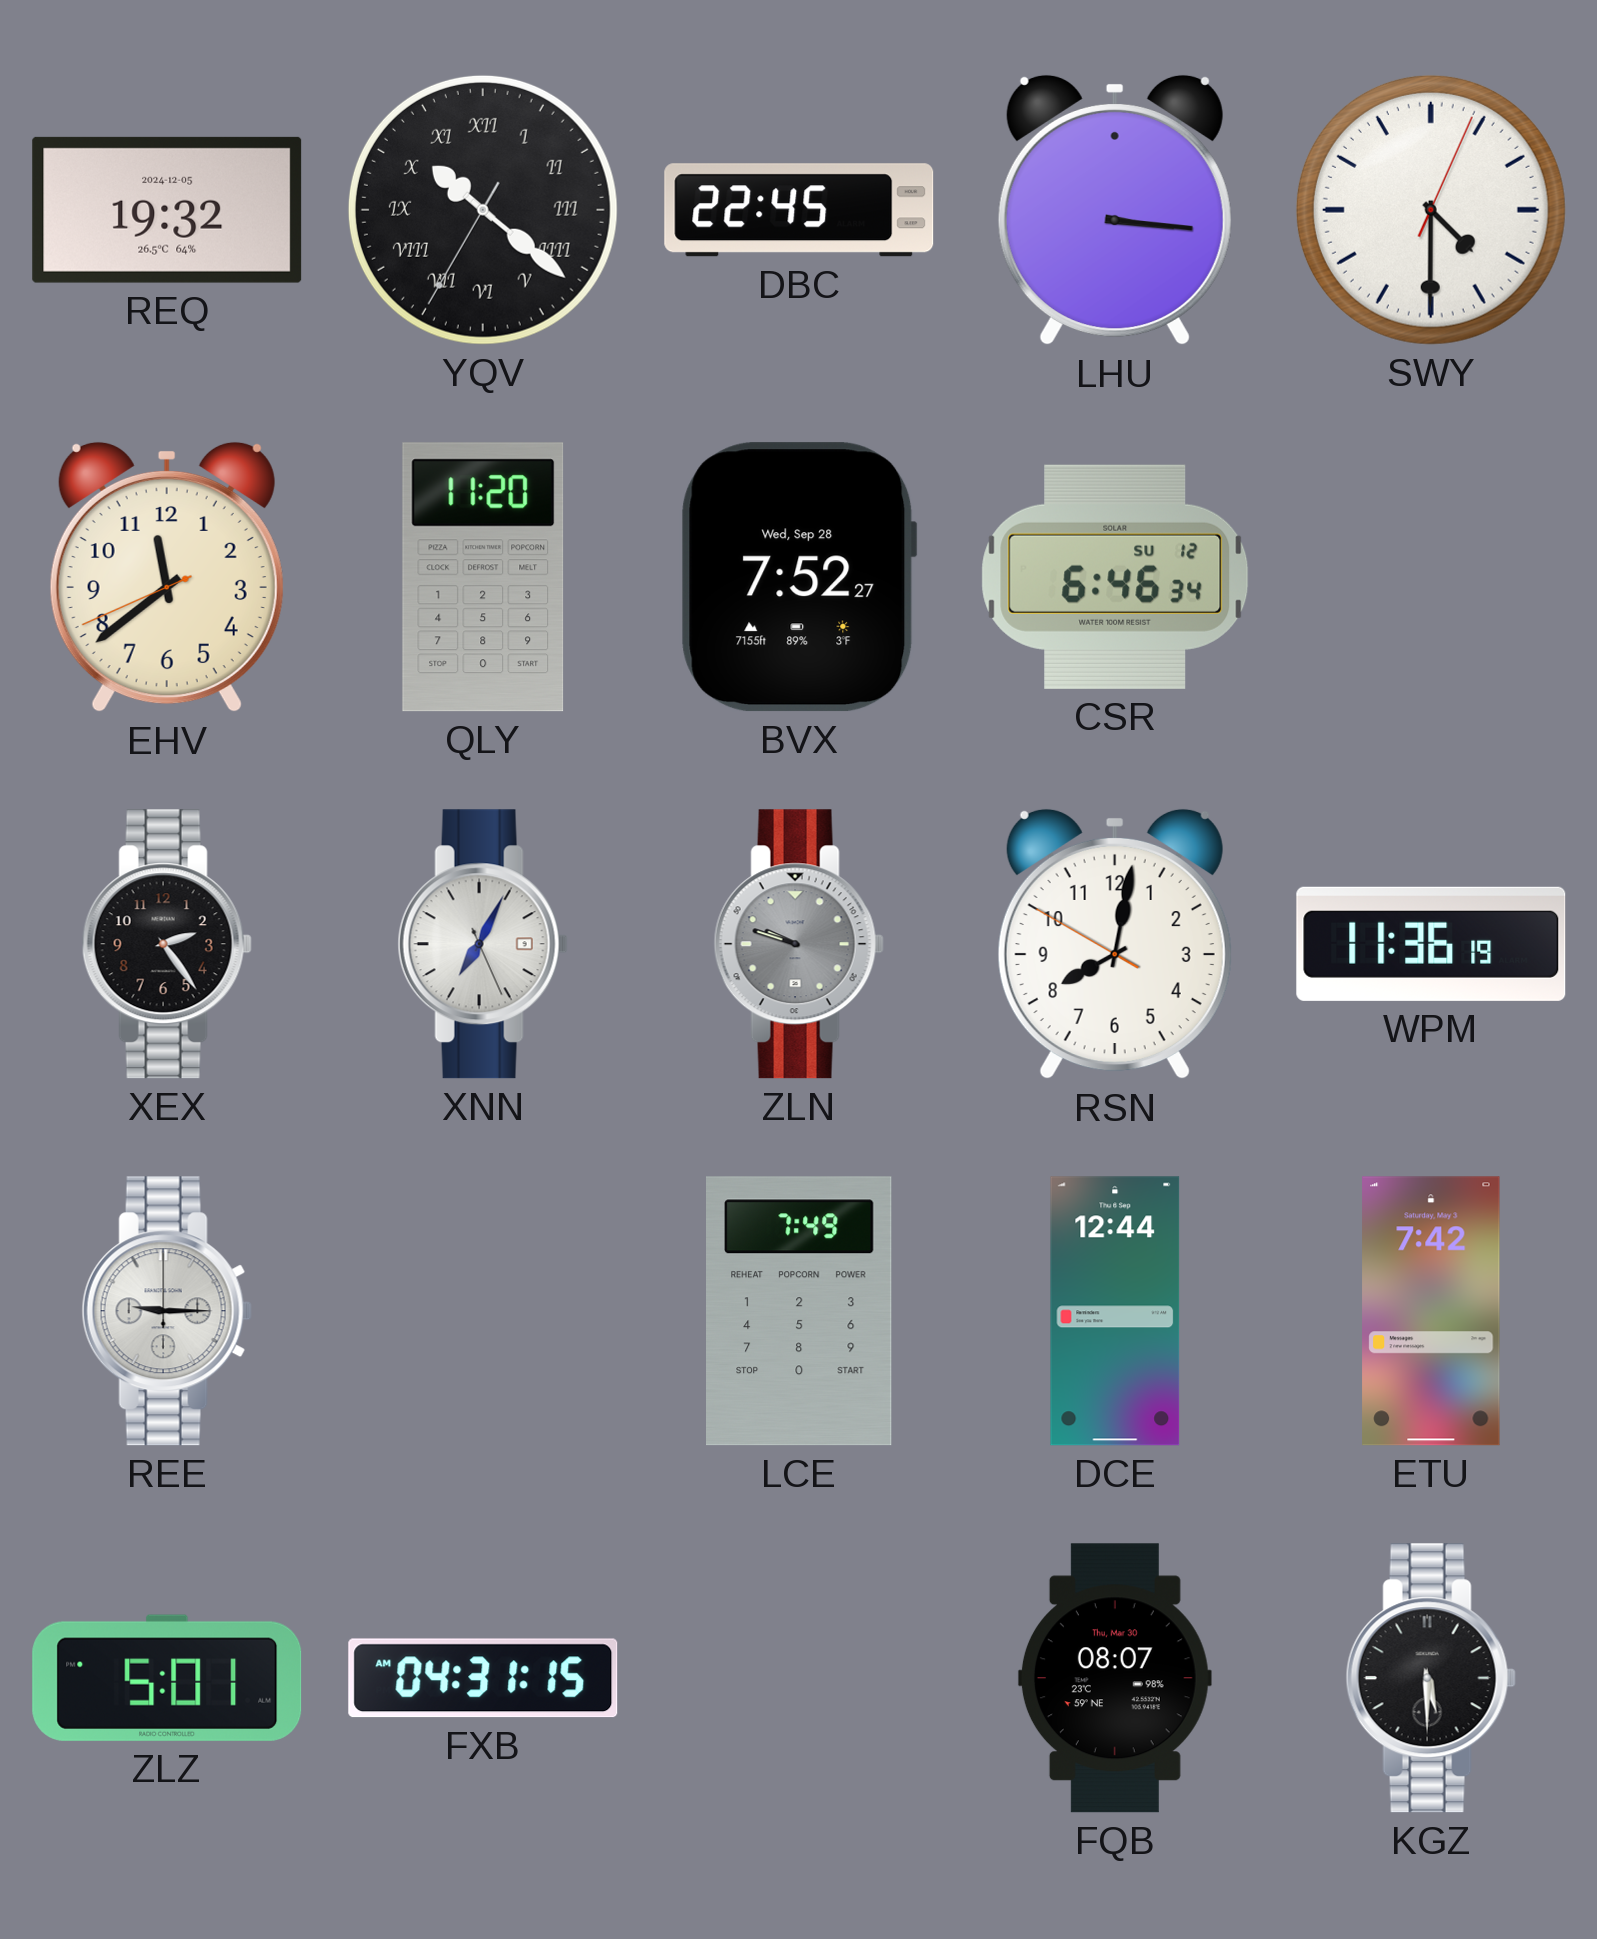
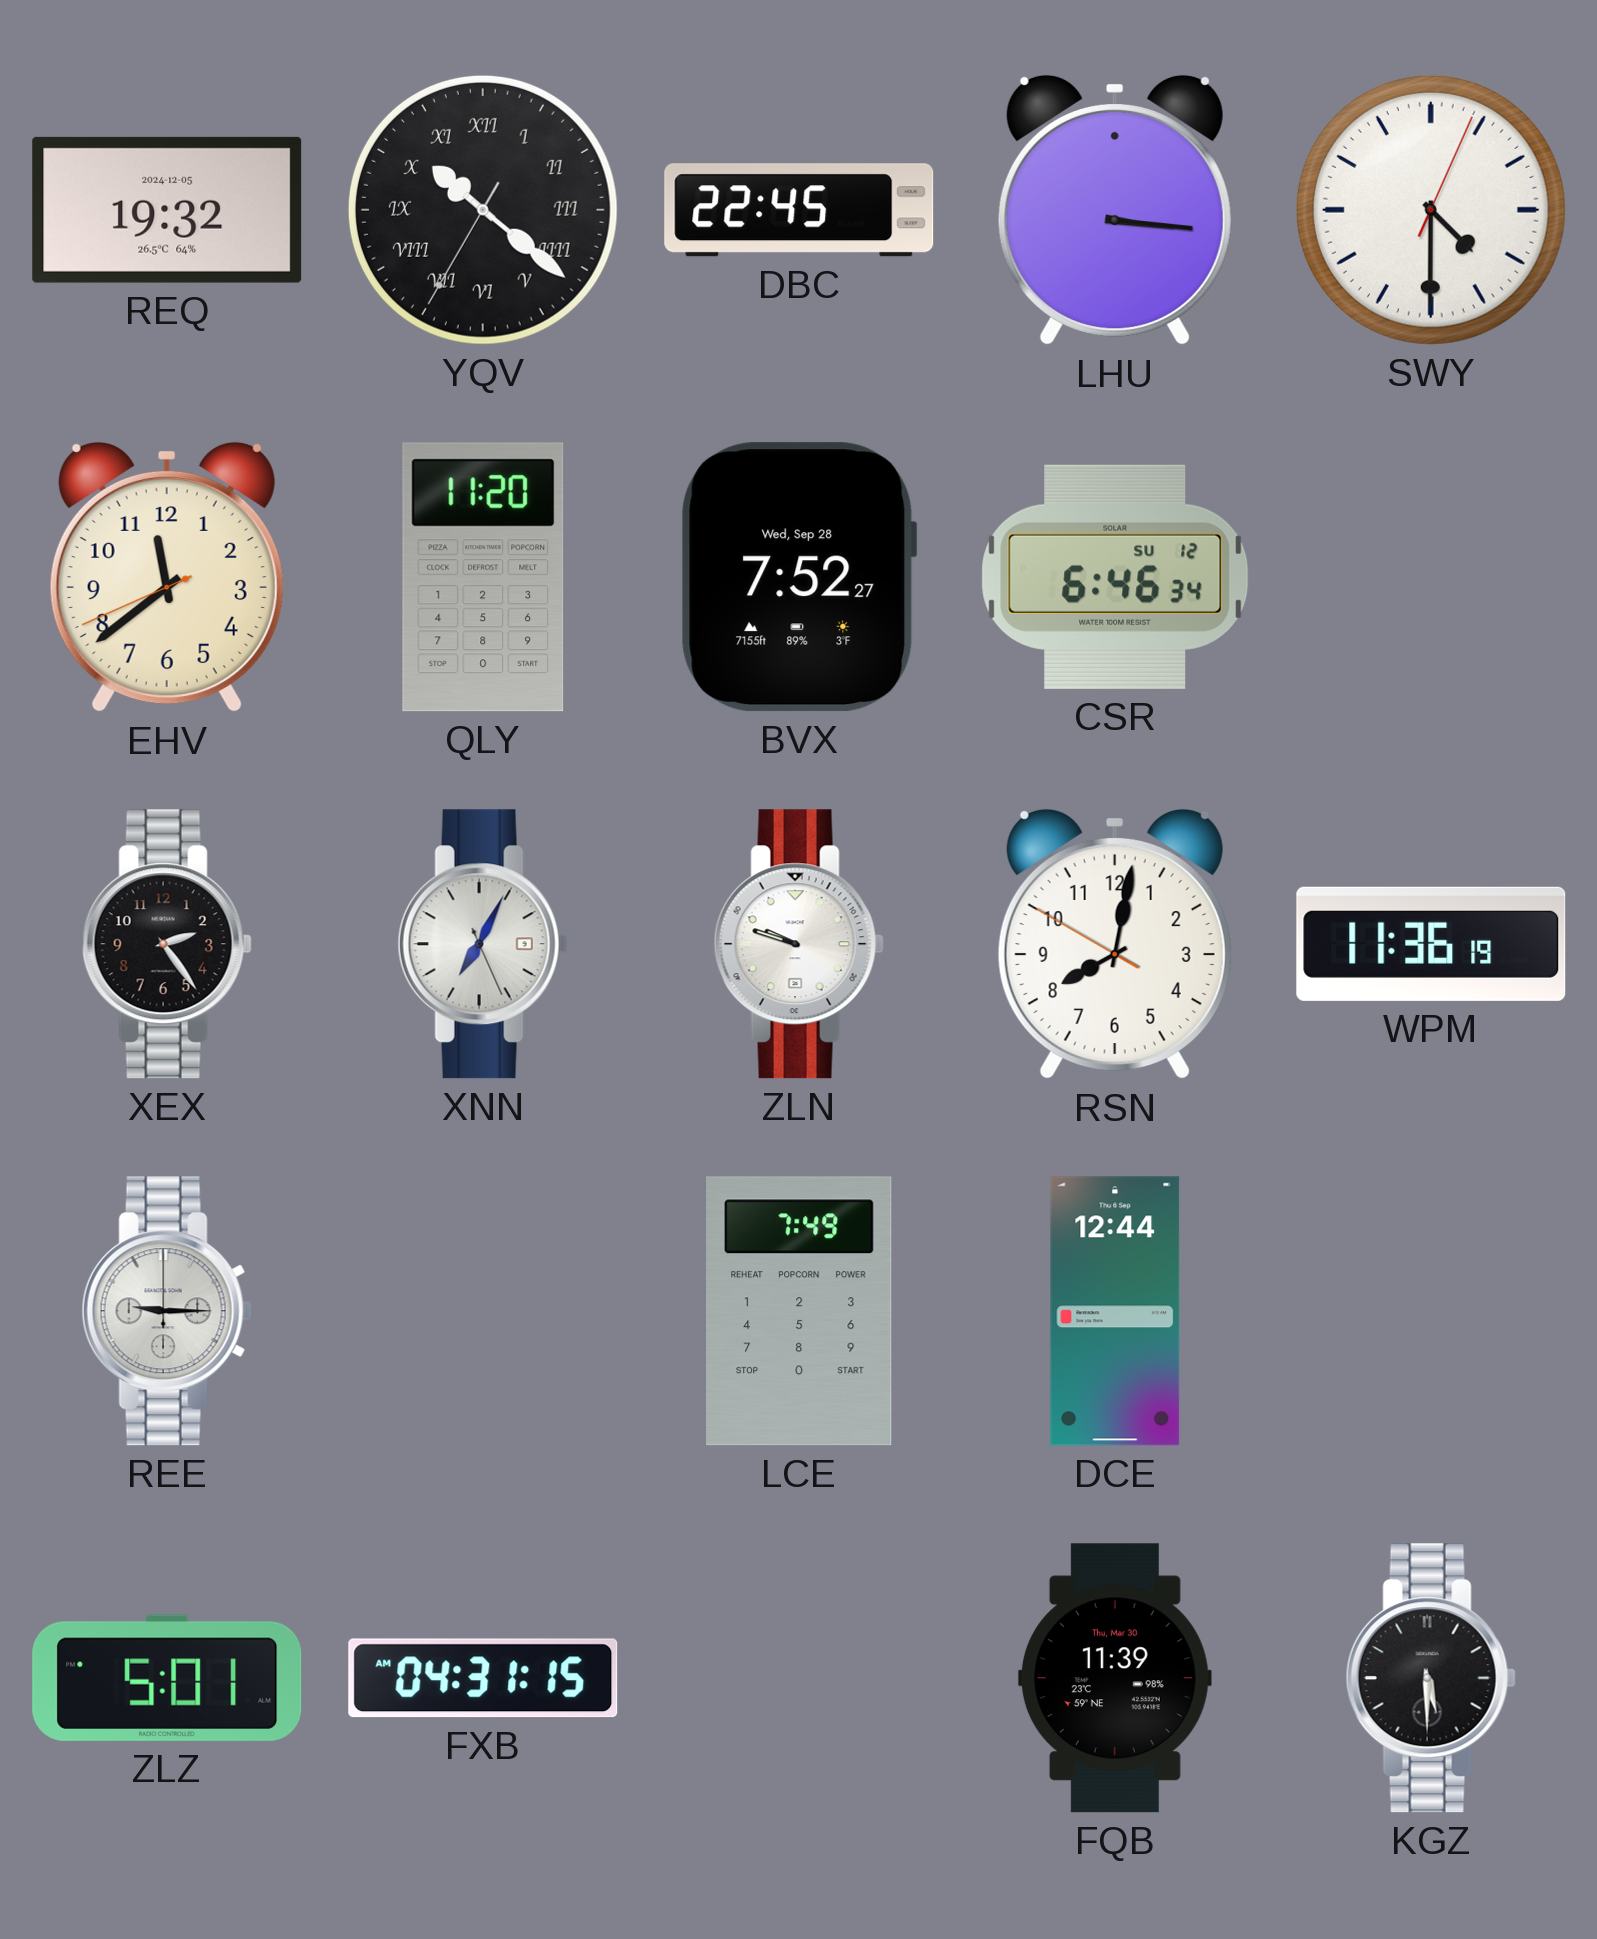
ZLN dial: grey -> white
ETU: 7:42 -> none
FQB: 08:07 -> 11:39
